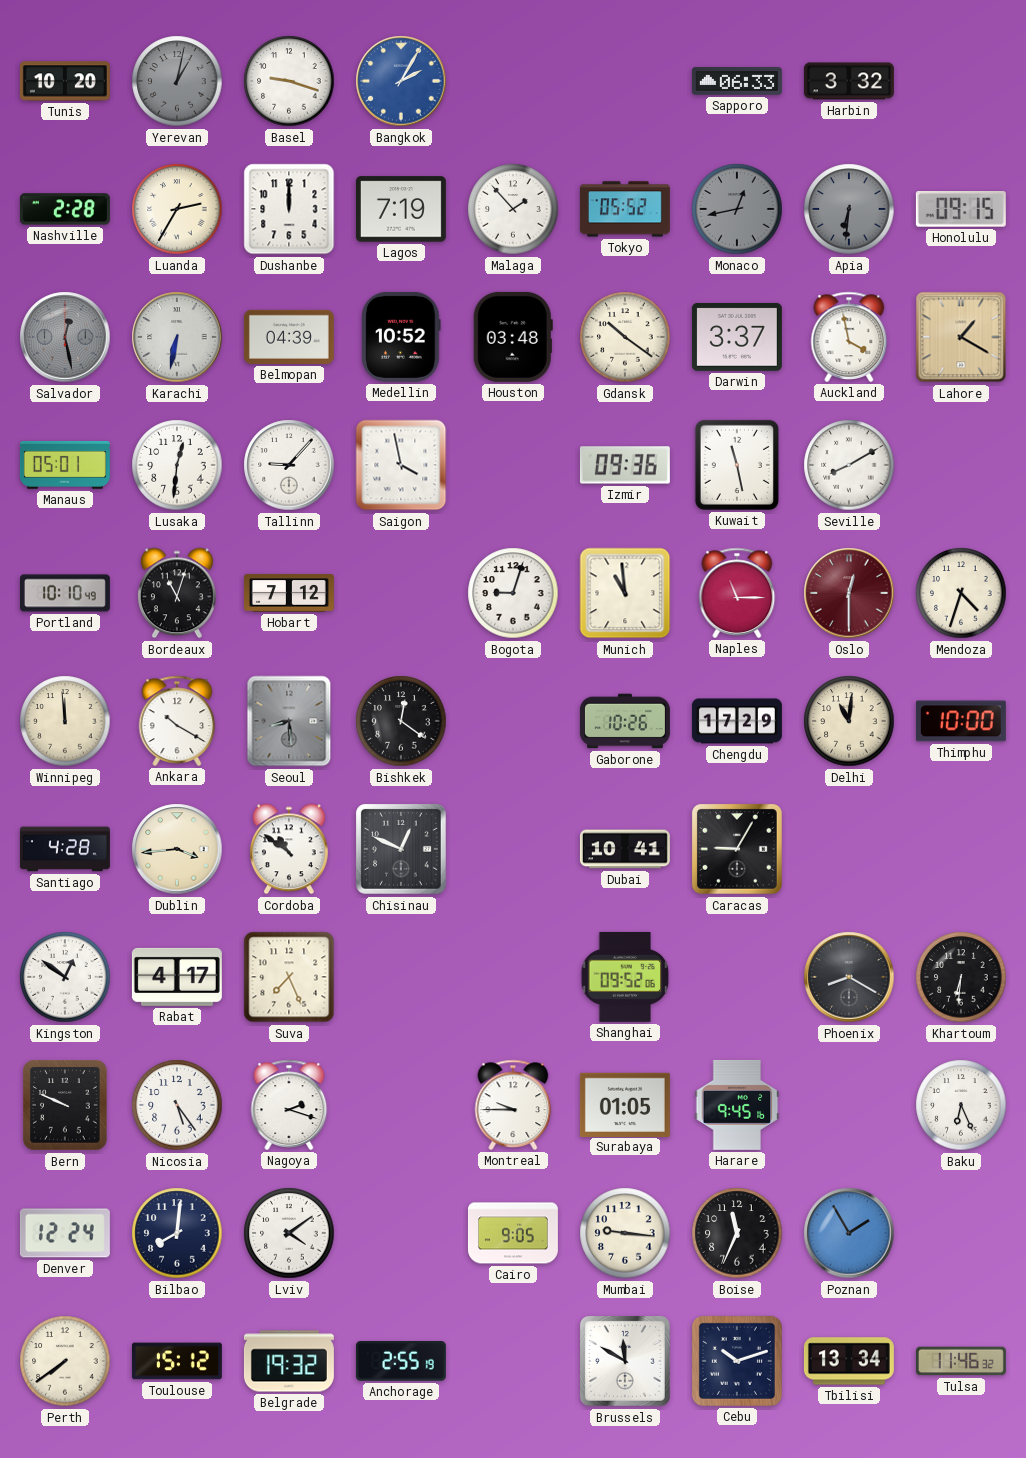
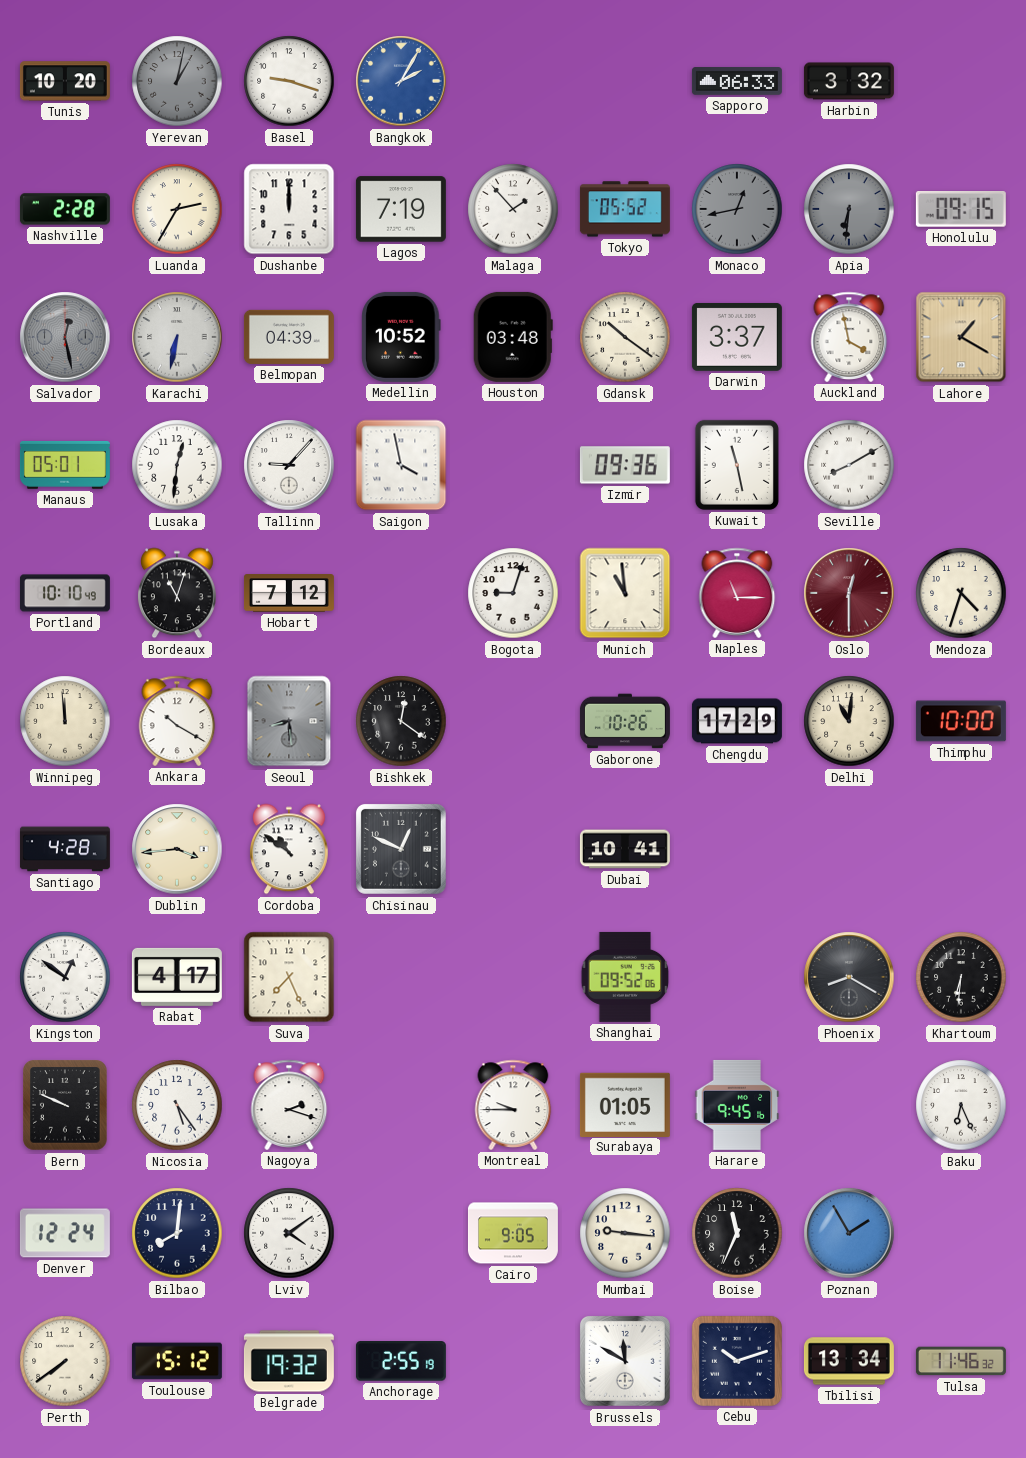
Caracas: 9:05 -> none
